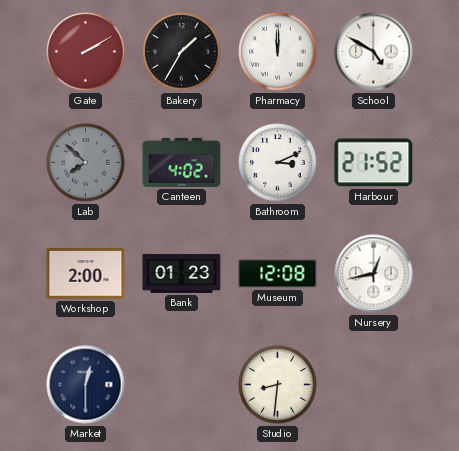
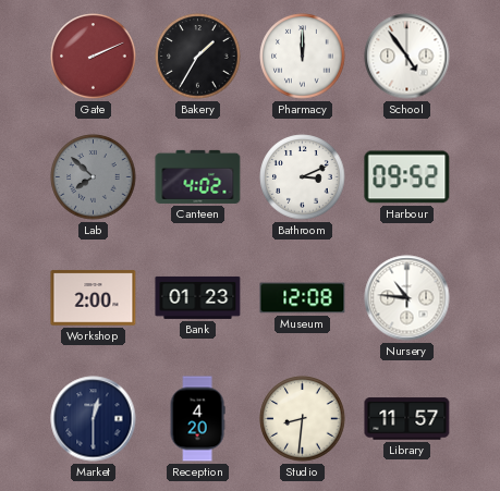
Gate: 2:10 -> 2:11
School: 4:50 -> 4:54
Harbour: 21:52 -> 09:52
Nursery: 12:43 -> 10:46
Reception: none -> 4:20
Library: none -> 11:57
